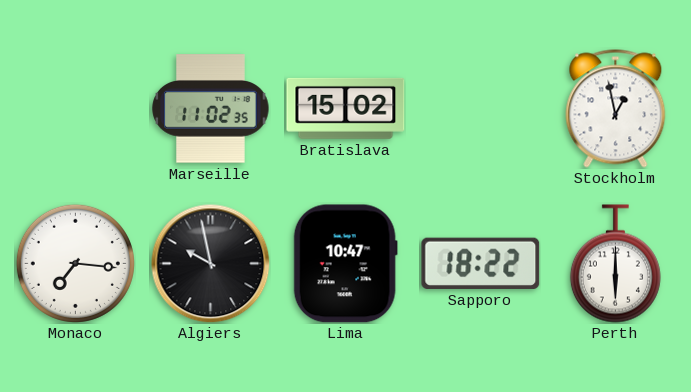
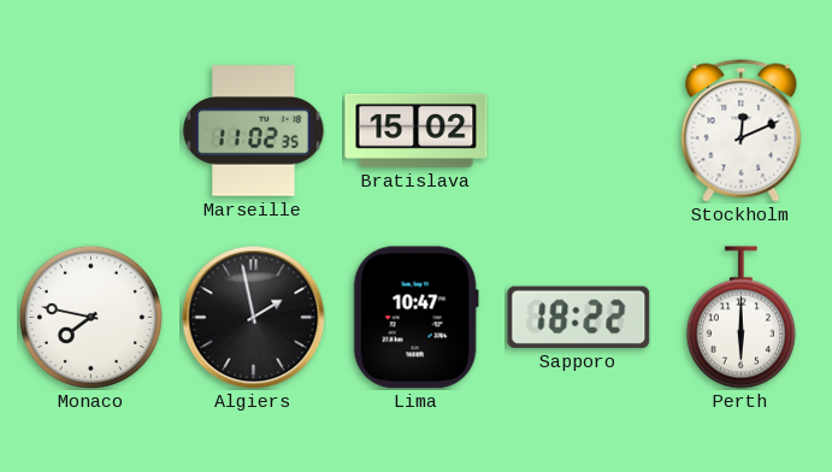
Stockholm: 12:58 -> 12:11
Monaco: 7:16 -> 7:47
Algiers: 9:58 -> 1:58
